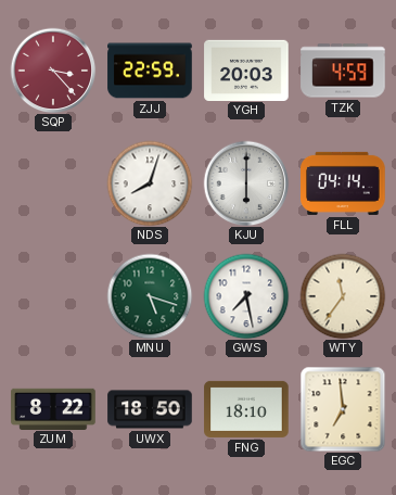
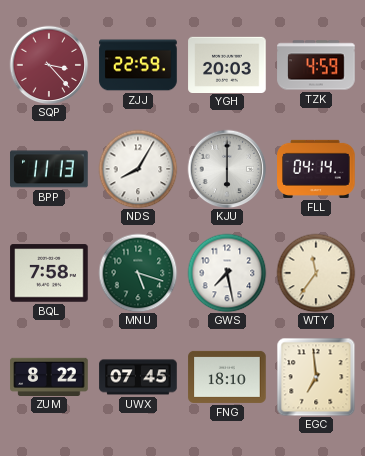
BPP: none -> 11:13
NDS: 8:03 -> 8:05
BQL: none -> 7:58
UWX: 18:50 -> 07:45
